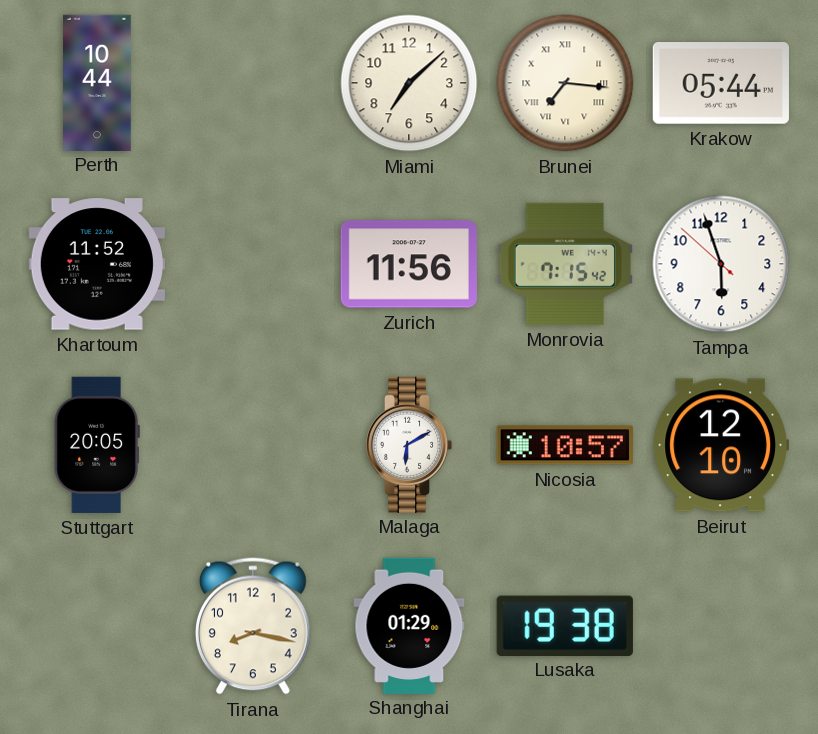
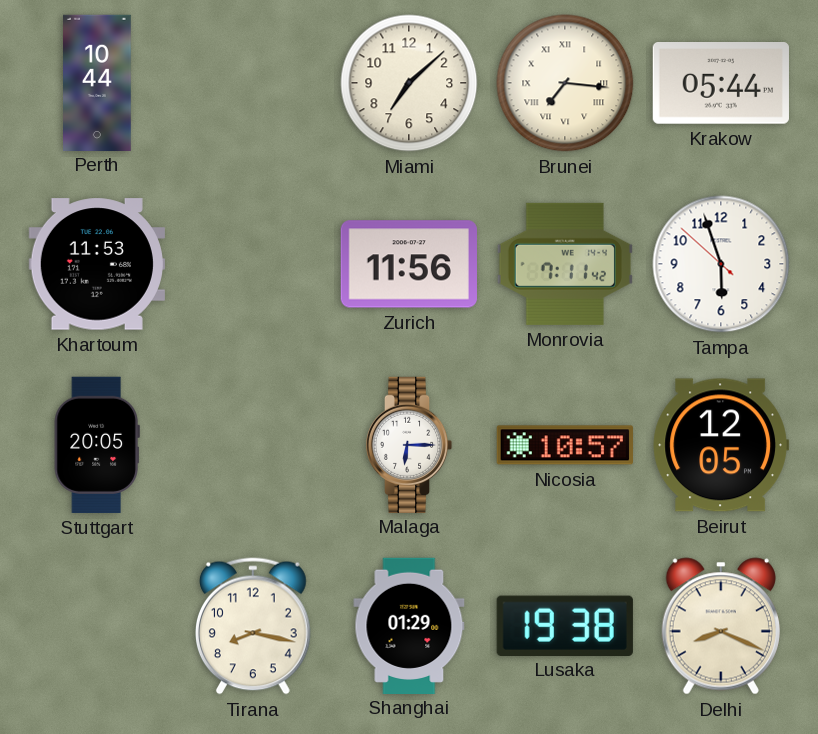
Khartoum: 11:52 -> 11:53
Monrovia: 7:15 -> 7:11
Malaga: 6:10 -> 6:15
Beirut: 12:10 -> 12:05
Delhi: none -> 8:19
